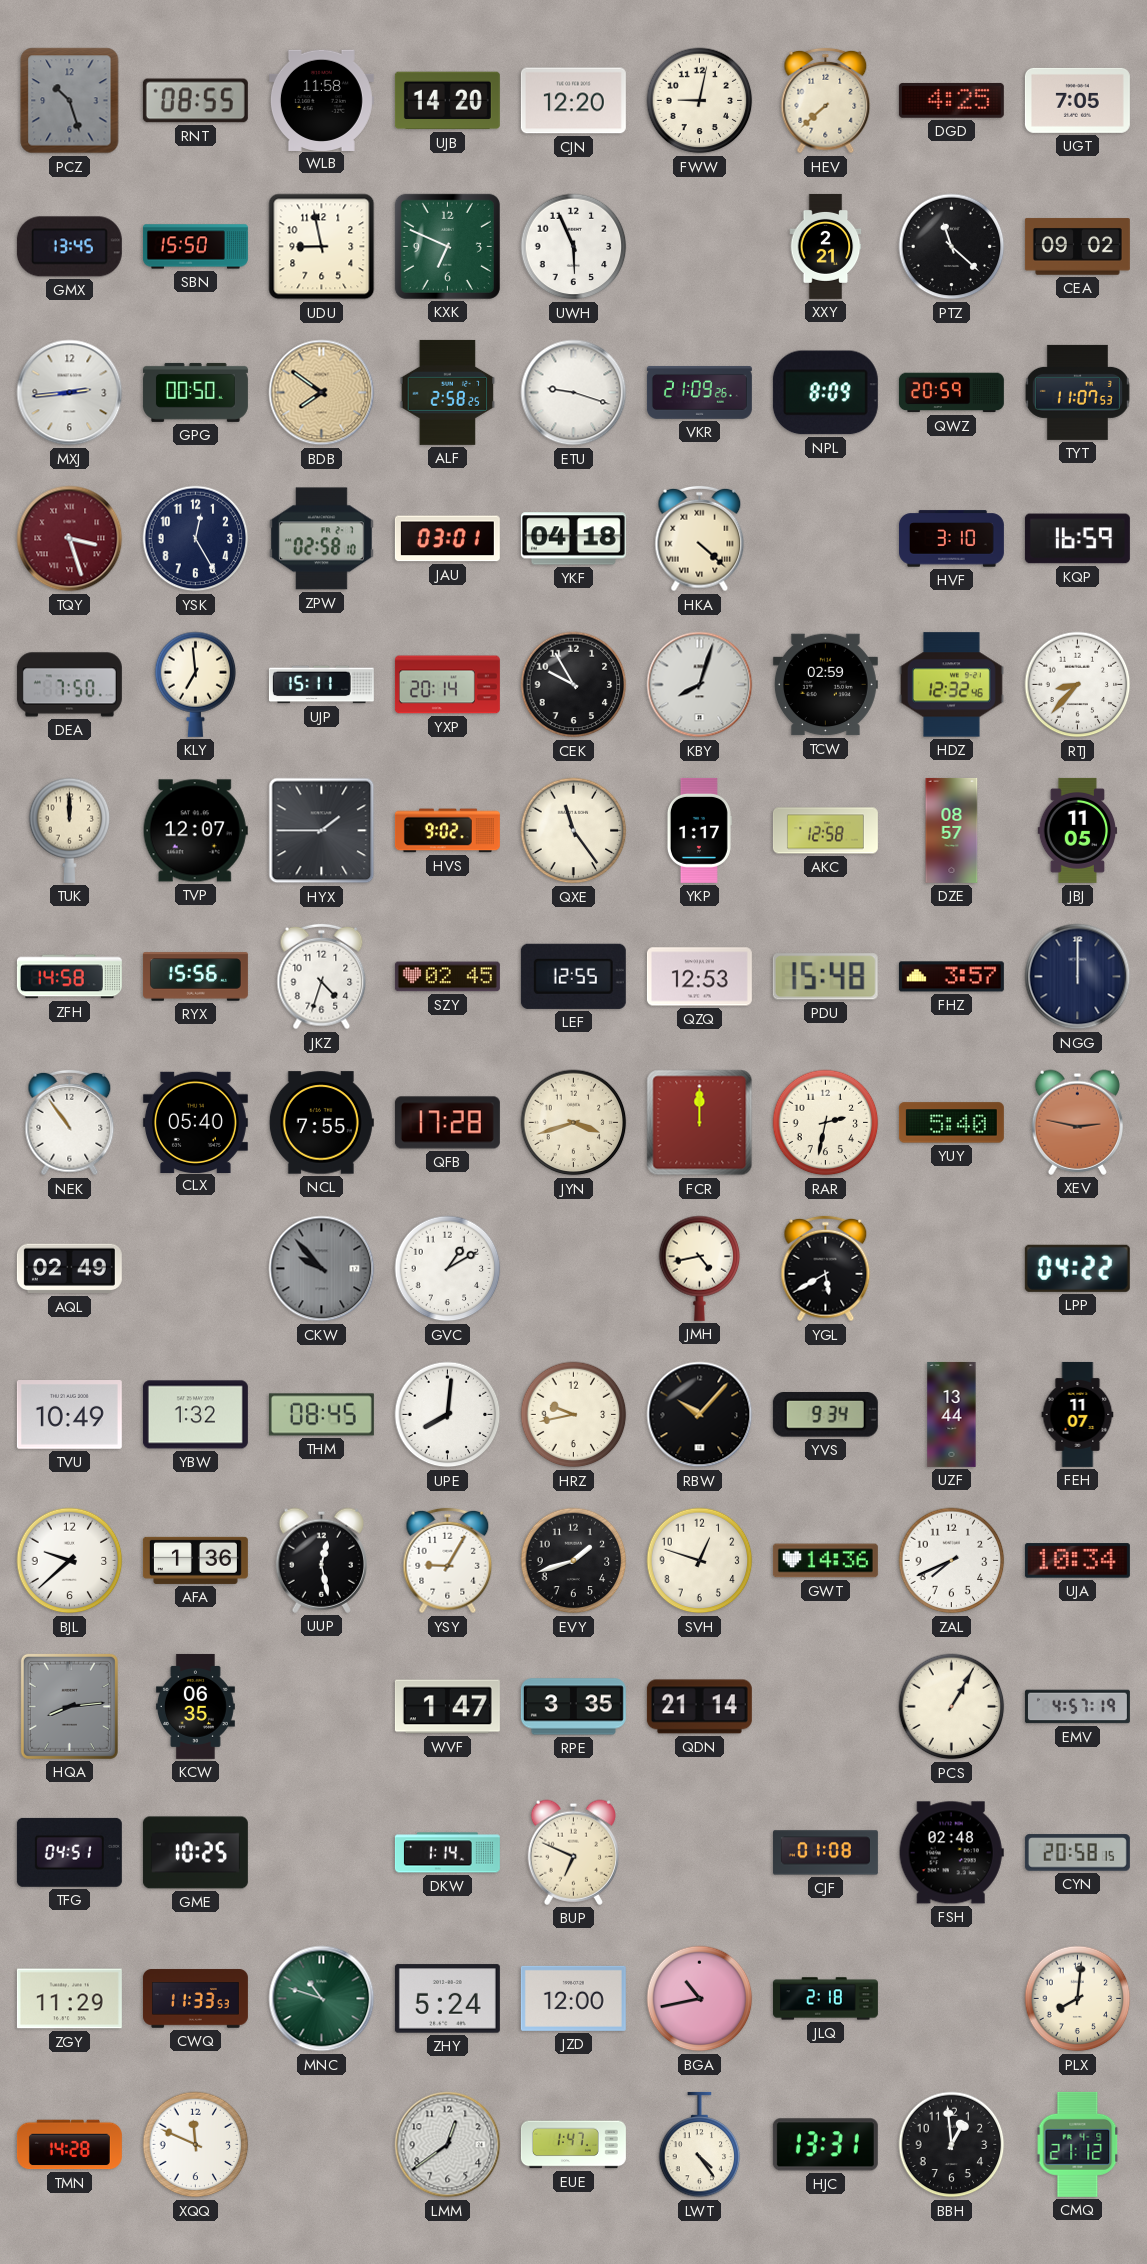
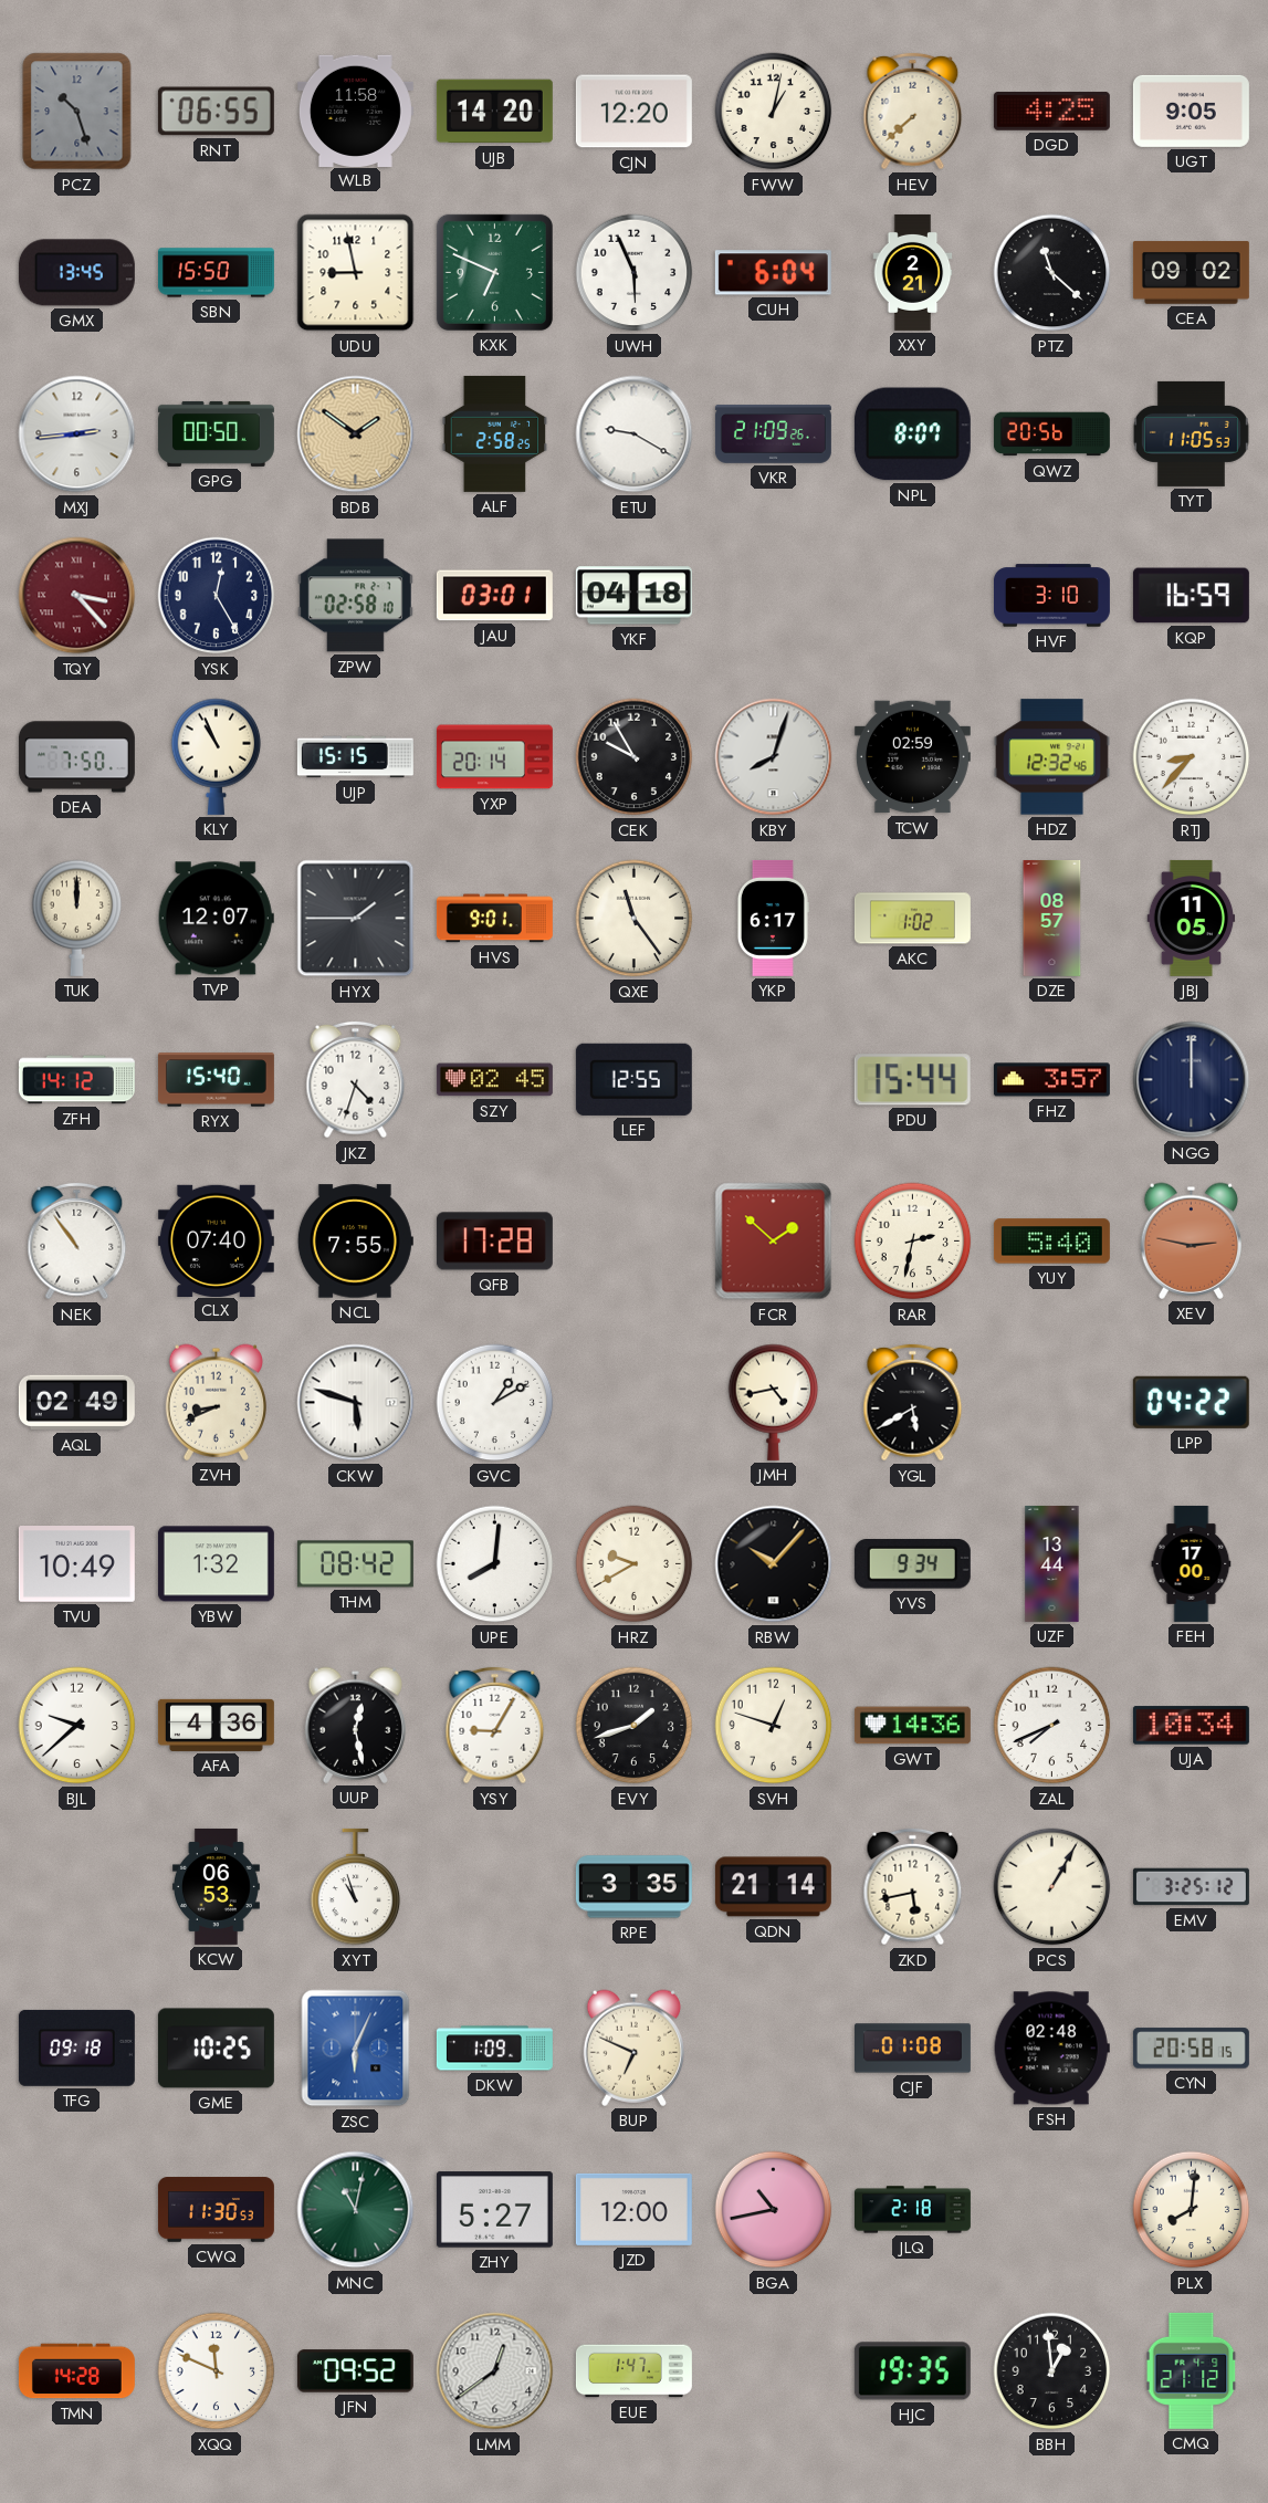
RNT: 08:55 -> 06:55
FWW: 9:02 -> 1:02
UGT: 7:05 -> 9:05
CUH: none -> 6:04
BDB: 7:51 -> 1:51
ETU: 9:18 -> 9:20
NPL: 8:09 -> 8:07
QWZ: 20:59 -> 20:56
TYT: 11:07 -> 11:05
TQY: 3:27 -> 3:23
HKA: 4:22 -> none
KLY: 6:59 -> 10:56
UJP: 15:11 -> 15:15
HVS: 9:02 -> 9:01
YKP: 1:17 -> 6:17
AKC: 12:58 -> 1:02
ZFH: 14:58 -> 14:12
RYX: 15:56 -> 15:40
QZQ: 12:53 -> none
PDU: 15:48 -> 15:44
CLX: 05:40 -> 07:40
JYN: 3:42 -> none
FCR: 12:00 -> 1:52
ZVH: none -> 8:41
CKW: 9:53 -> 5:48
CKW dial: grey -> white
THM: 08:45 -> 08:42
HRZ: 9:43 -> 9:40
FEH: 11:07 -> 17:00
AFA: 1:36 -> 4:36
HQA: 8:14 -> none
KCW: 06:35 -> 06:53
XYT: none -> 10:57
WVF: 1:47 -> none
ZKD: none -> 5:43
EMV: 4:57 -> 3:25
TFG: 04:51 -> 09:18
ZSC: none -> 6:04
DKW: 1:14 -> 1:09
ZGY: 11:29 -> none
CWQ: 11:33 -> 11:30
MNC: 10:48 -> 11:02
ZHY: 5:24 -> 5:27
JFN: none -> 09:52
LWT: 4:24 -> none
HJC: 13:31 -> 19:35
